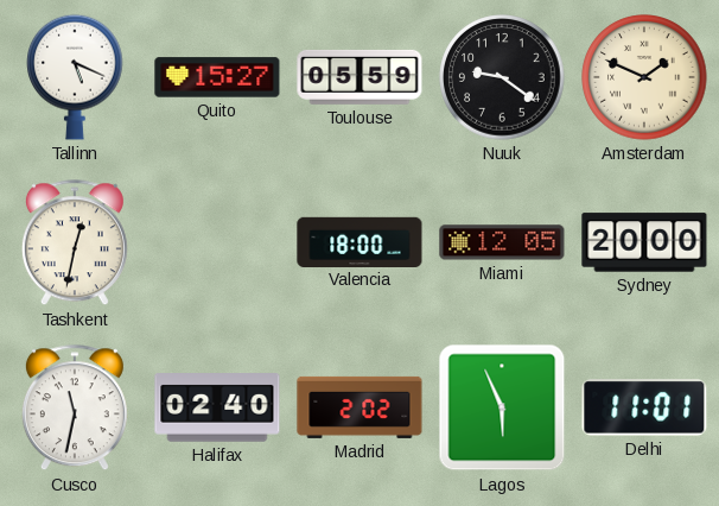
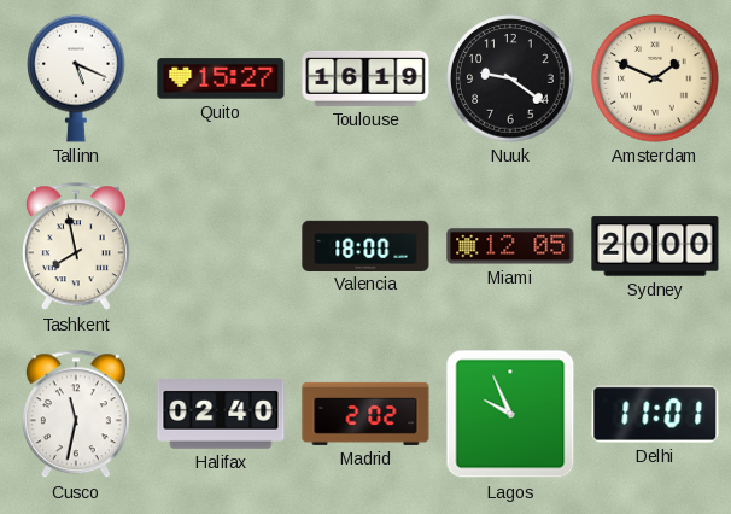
Toulouse: 05:59 -> 16:19
Tashkent: 12:32 -> 7:58
Lagos: 5:56 -> 9:56
